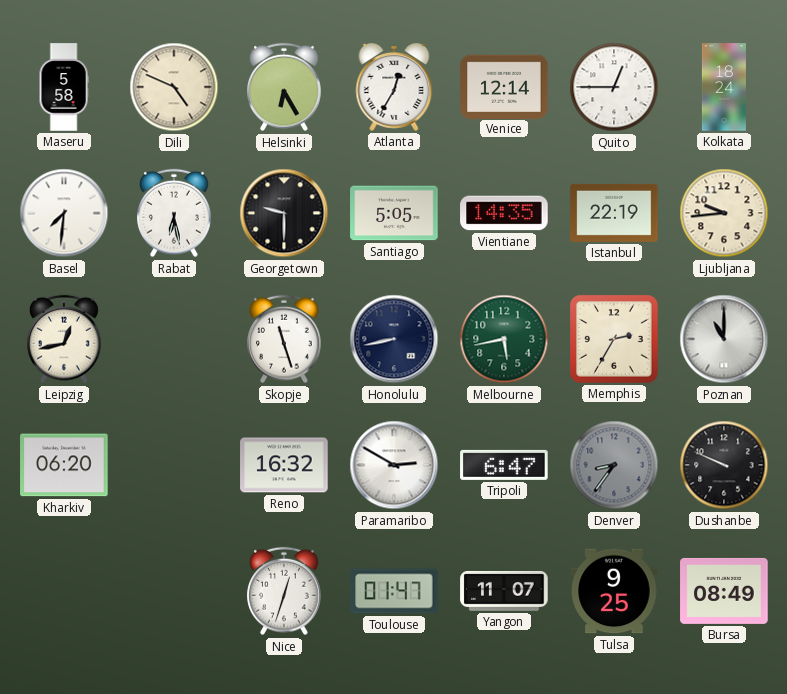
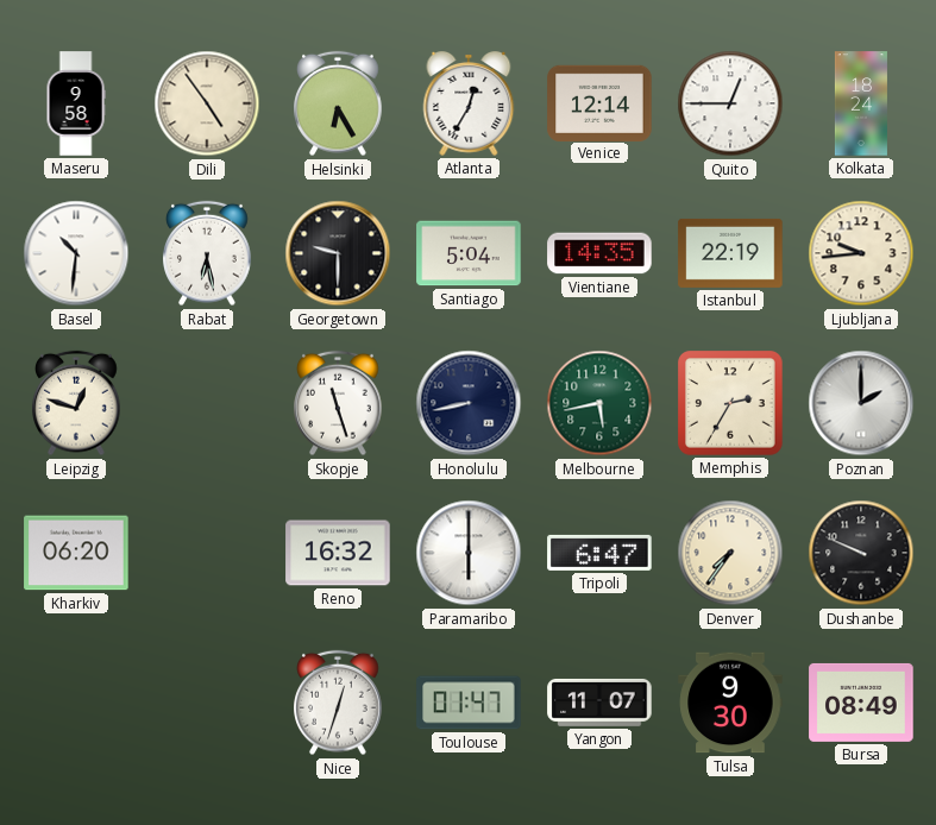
Maseru: 5:58 -> 9:58
Dili: 4:49 -> 4:54
Basel: 7:31 -> 10:31
Santiago: 5:05 -> 5:04
Leipzig: 12:43 -> 12:48
Poznan: 11:00 -> 2:00
Paramaribo: 2:50 -> 6:00
Denver: 8:36 -> 7:36
Denver dial: grey -> cream
Tulsa: 9:25 -> 9:30
